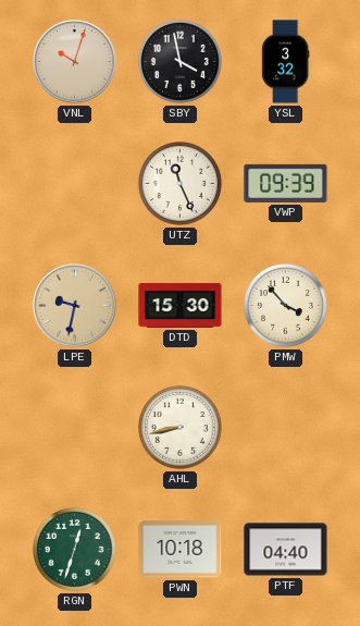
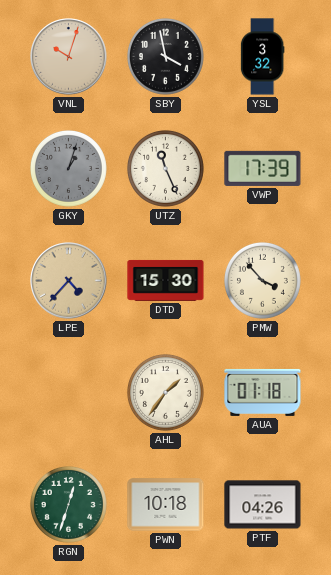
GKY: none -> 1:03
VWP: 09:39 -> 17:39
LPE: 9:32 -> 4:37
AHL: 8:43 -> 1:36
AUA: none -> 01:18
PTF: 04:40 -> 04:26
